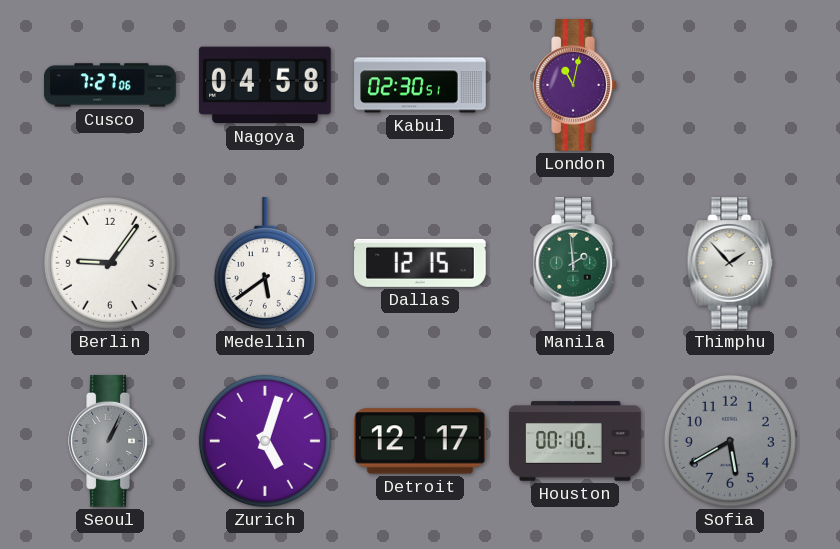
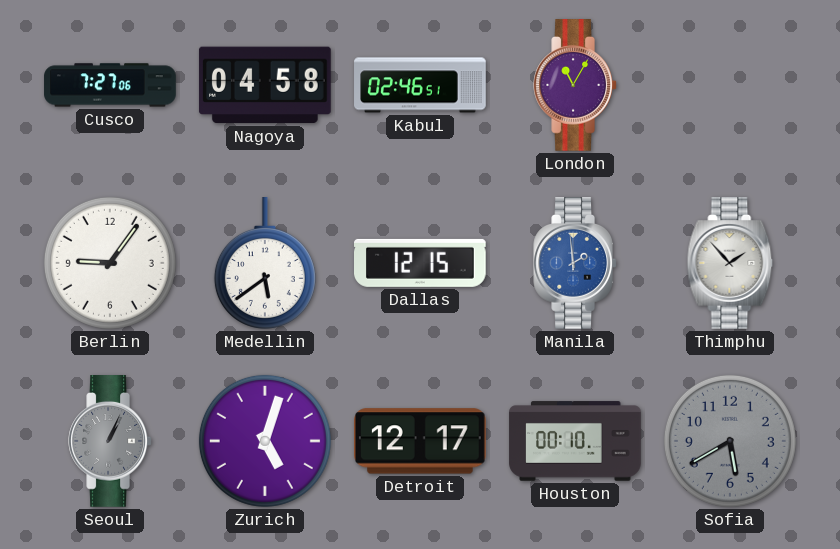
Kabul: 02:30 -> 02:46
London: 11:02 -> 11:05
Manila dial: green -> blue
